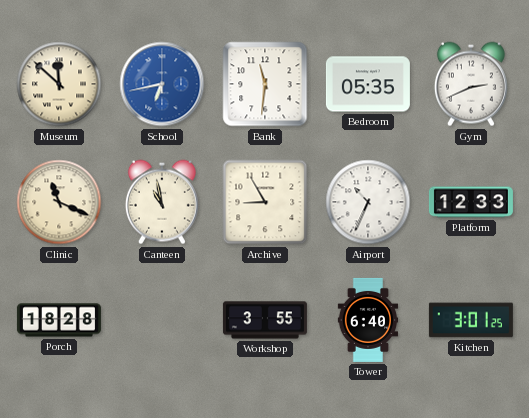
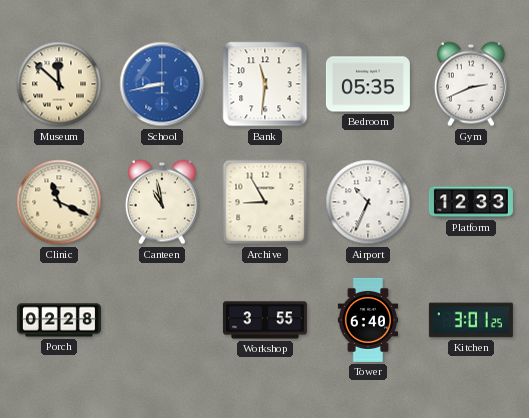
School: 6:43 -> 8:43
Porch: 18:28 -> 02:28
